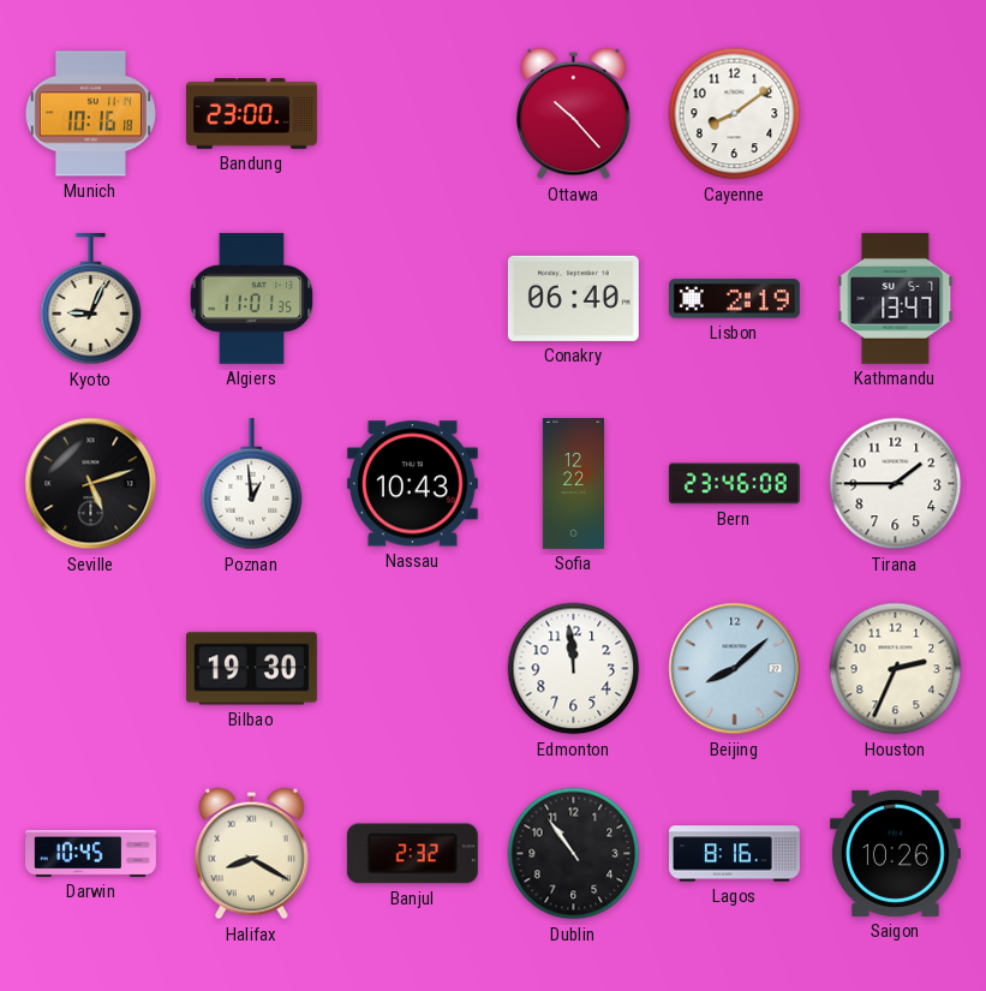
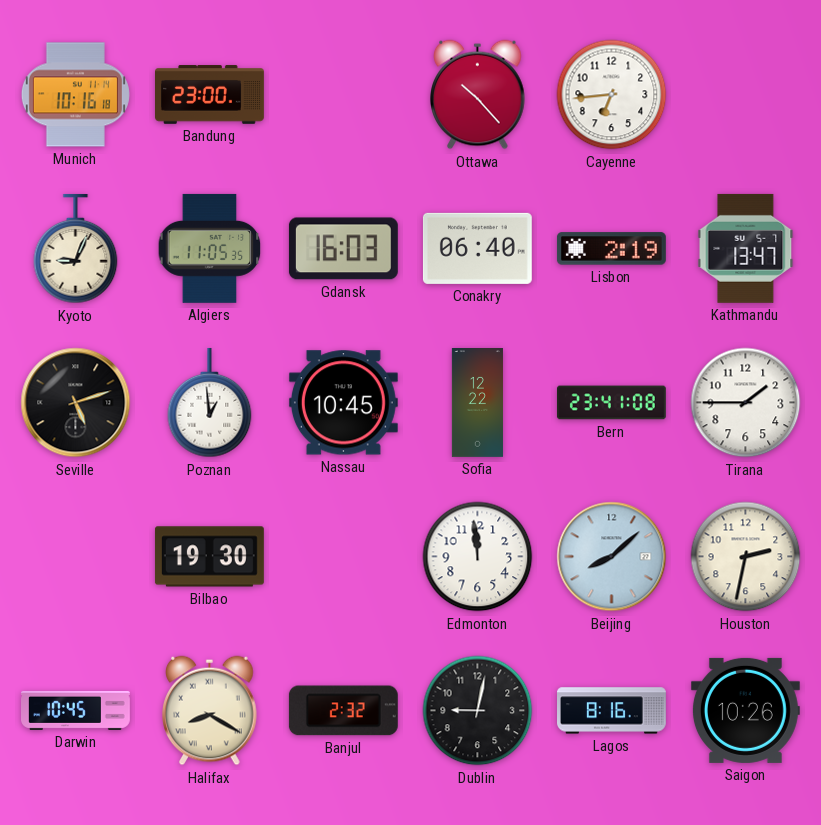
Cayenne: 8:09 -> 6:44
Algiers: 11:01 -> 11:05
Gdansk: none -> 16:03
Nassau: 10:43 -> 10:45
Bern: 23:46 -> 23:41
Houston: 2:34 -> 2:32
Dublin: 10:54 -> 9:02
